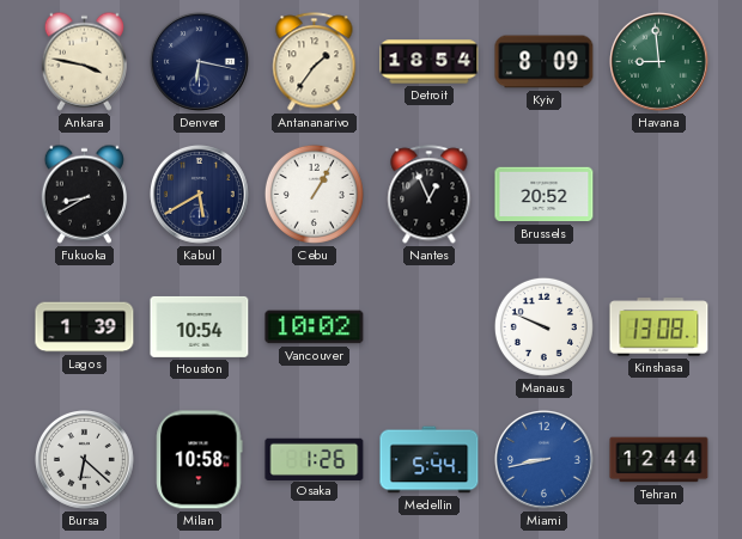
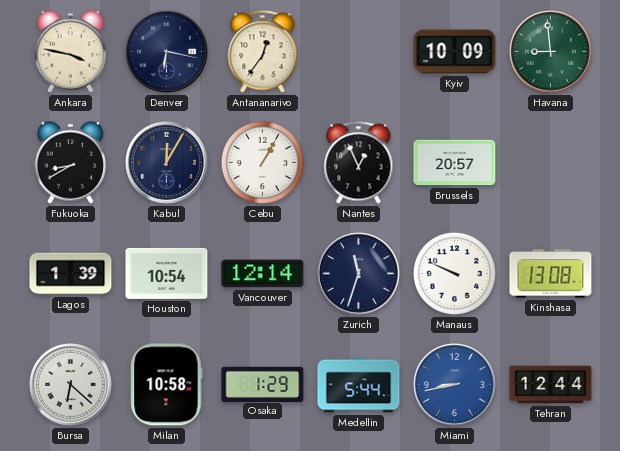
Antananarivo: 1:36 -> 12:36
Detroit: 18:54 -> none
Kyiv: 8:09 -> 10:09
Kabul: 5:40 -> 12:05
Brussels: 20:52 -> 20:57
Vancouver: 10:02 -> 12:14
Zurich: none -> 11:33
Osaka: 1:26 -> 1:29
